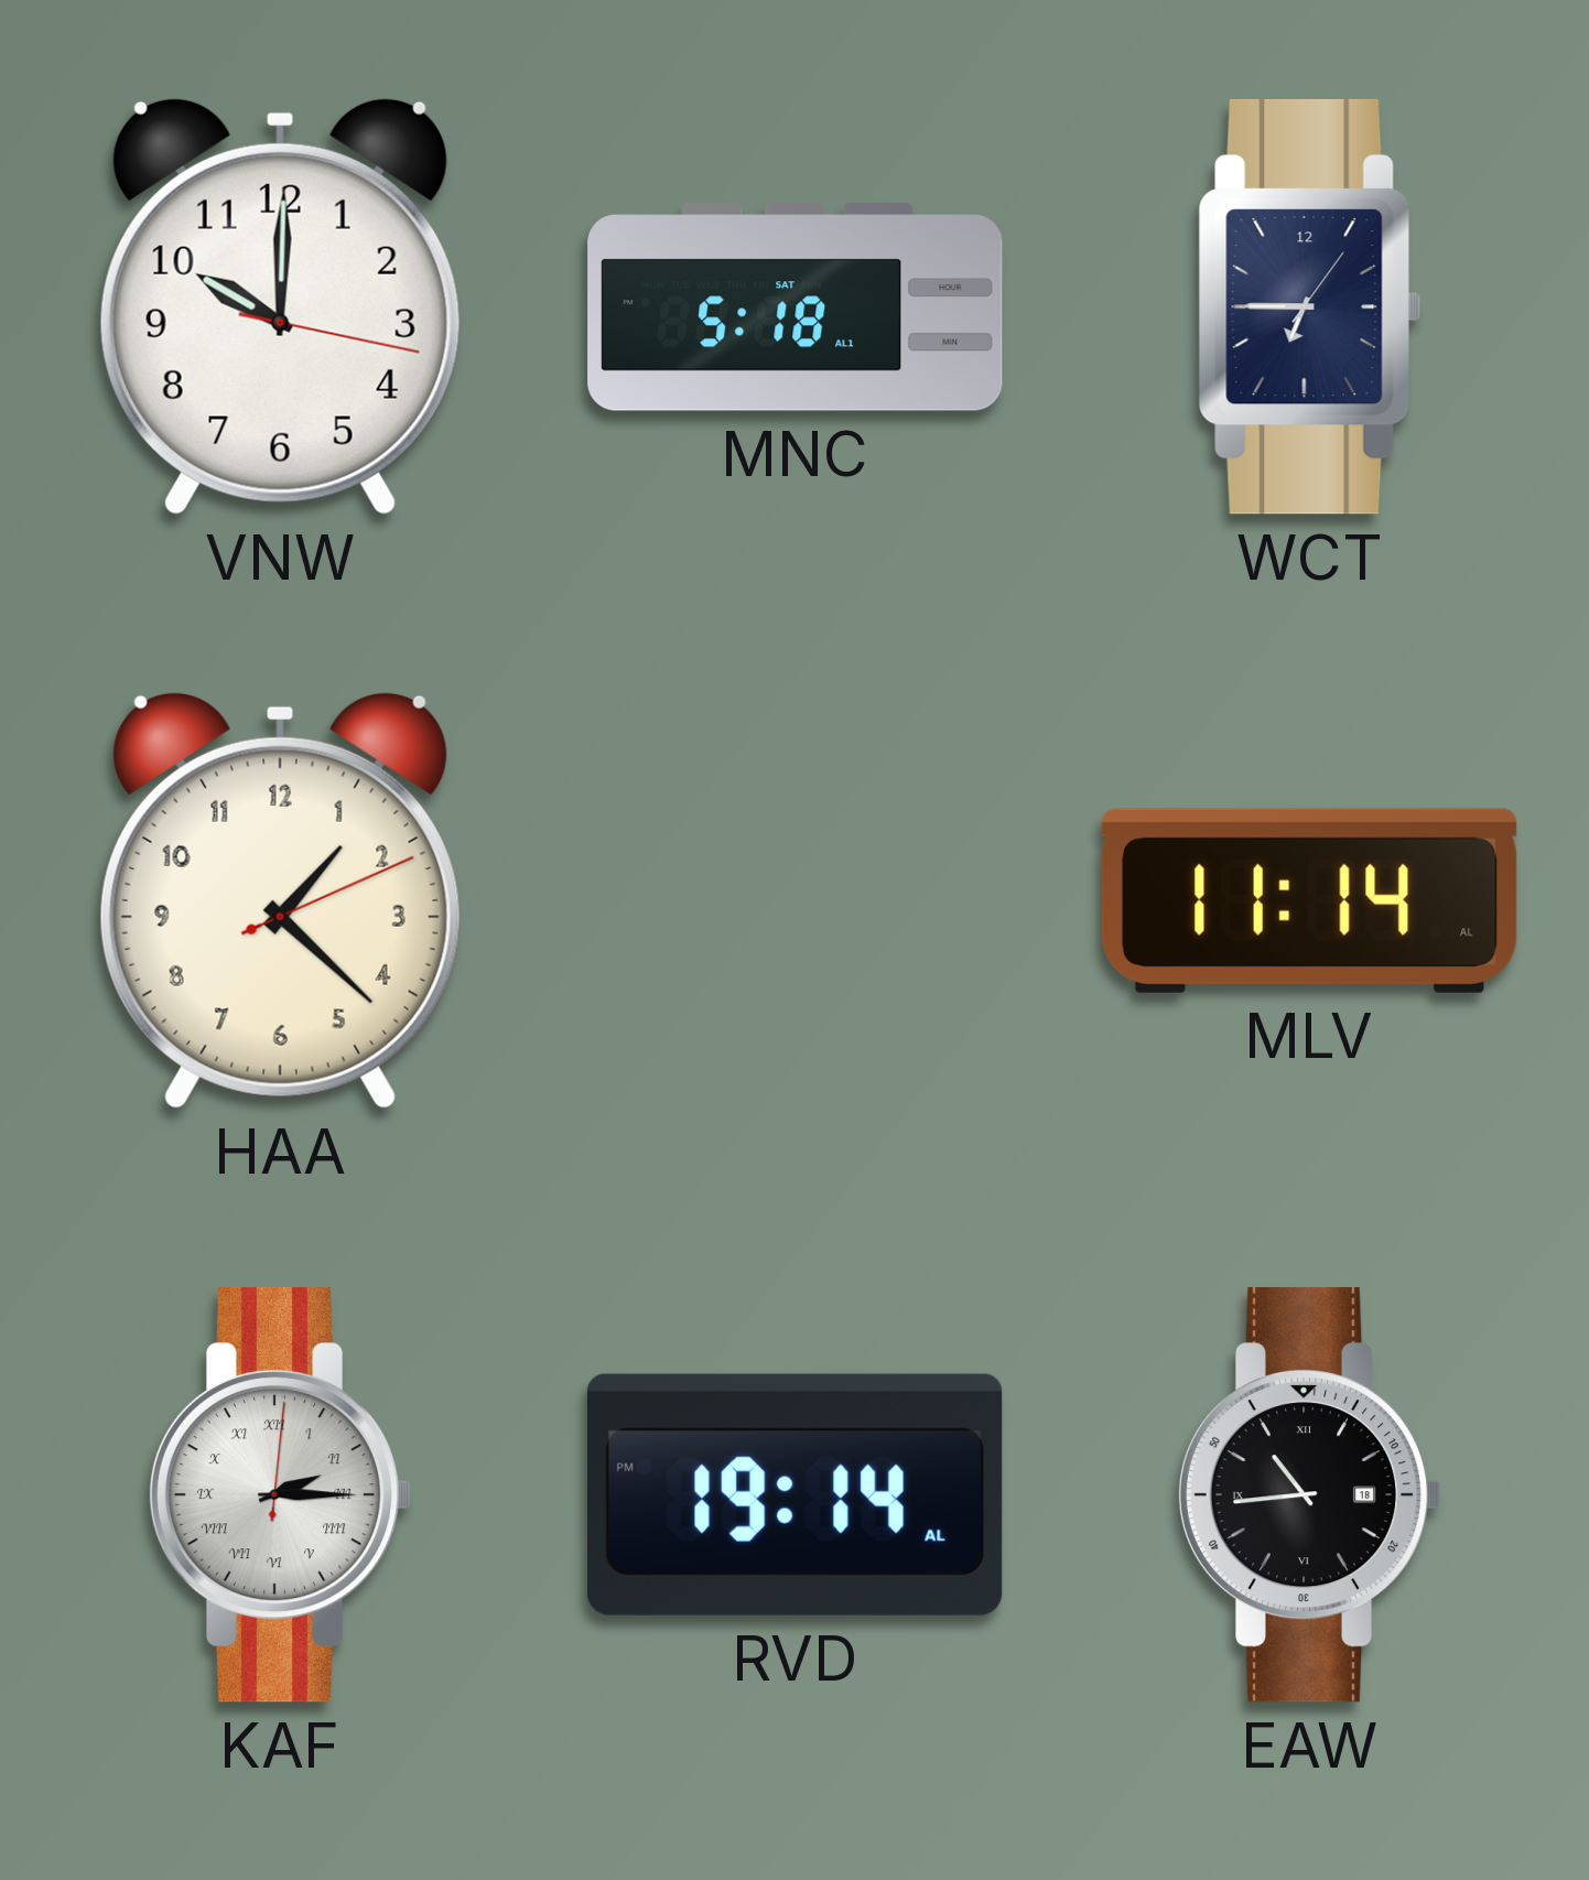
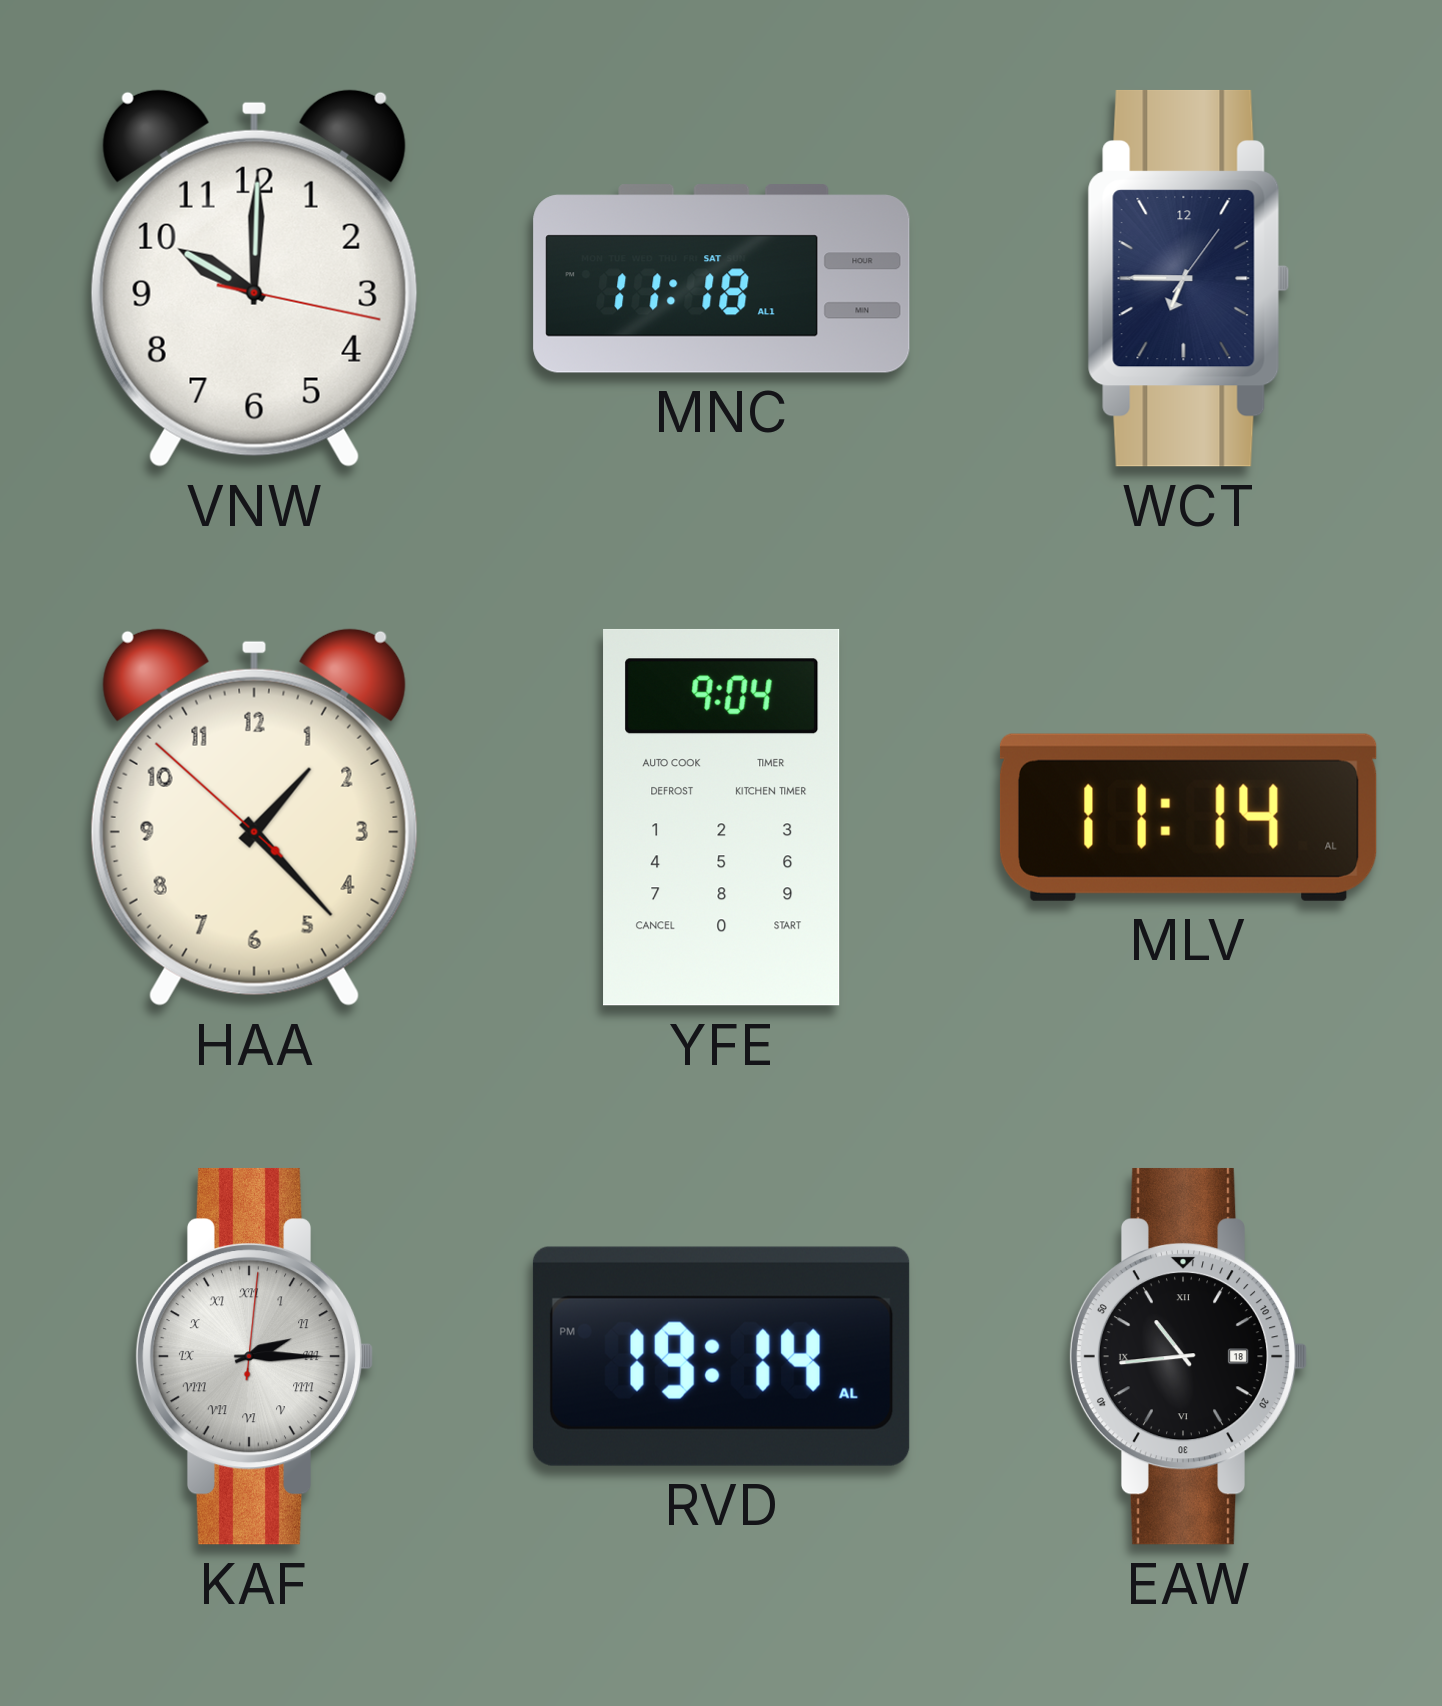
MNC: 5:18 -> 11:18
HAA: 1:22:11 -> 1:22:52
YFE: none -> 9:04
